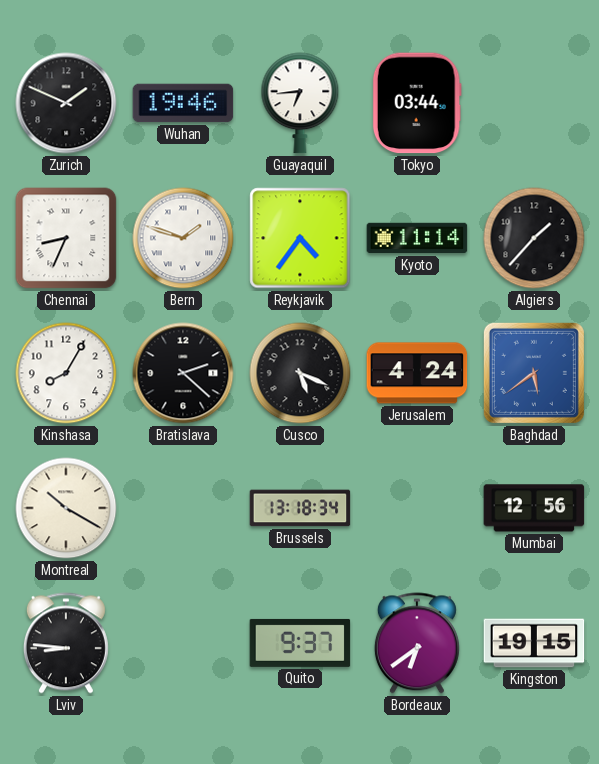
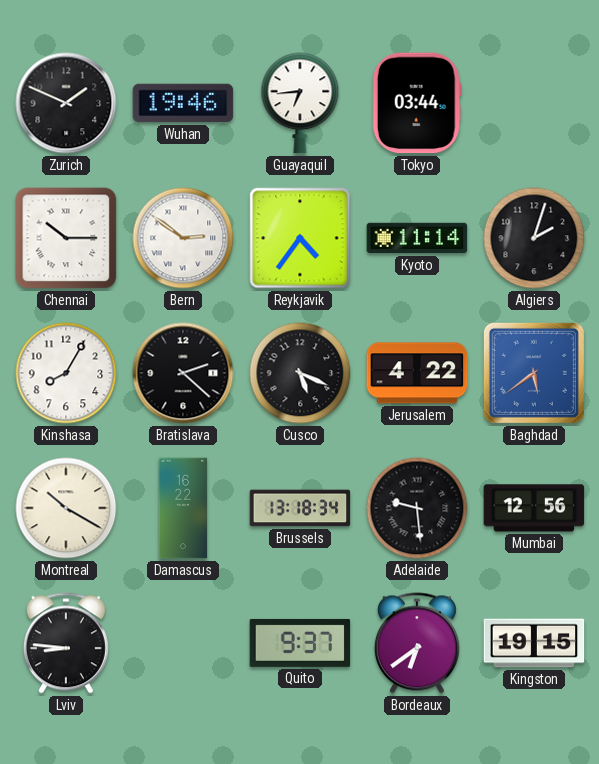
Chennai: 8:34 -> 10:15
Bern: 1:48 -> 2:51
Algiers: 1:37 -> 2:03
Jerusalem: 4:24 -> 4:22
Damascus: none -> 16:22
Adelaide: none -> 9:29
